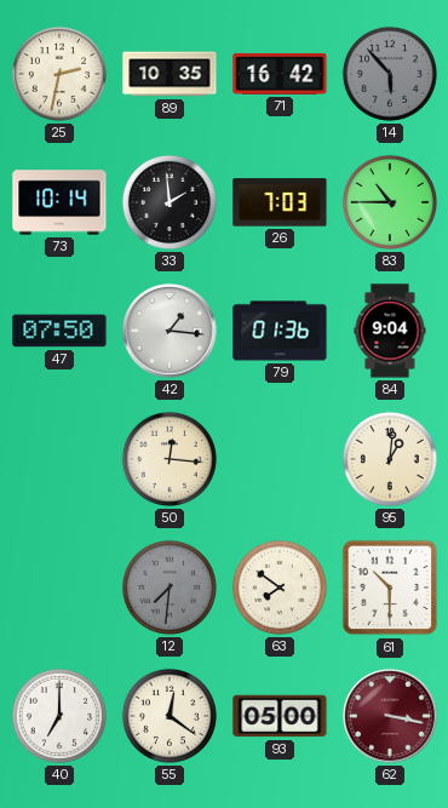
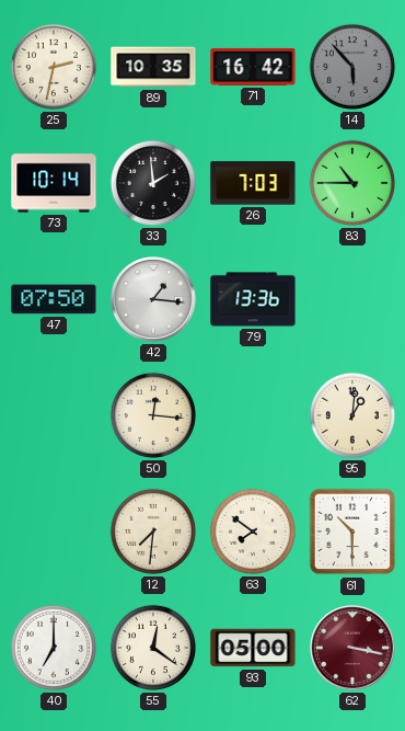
79: 01:36 -> 13:36
84: 9:04 -> none
12 dial: grey -> cream
